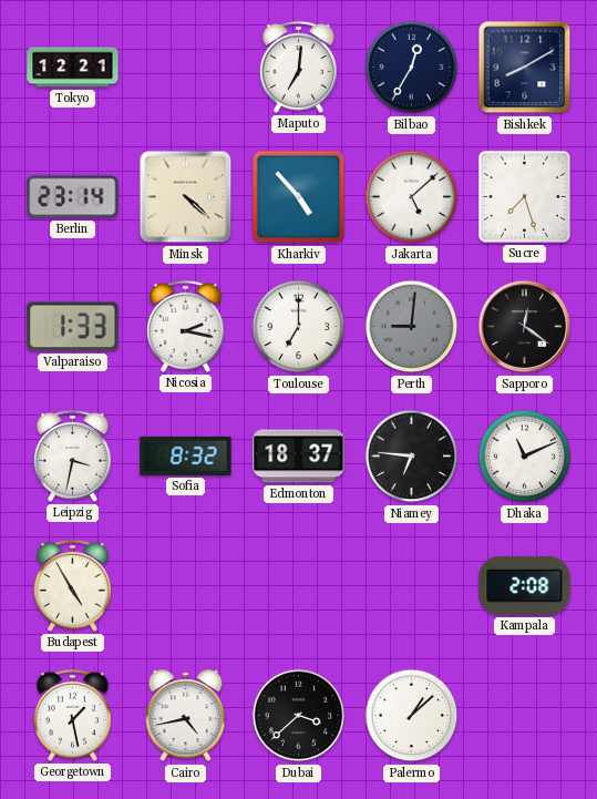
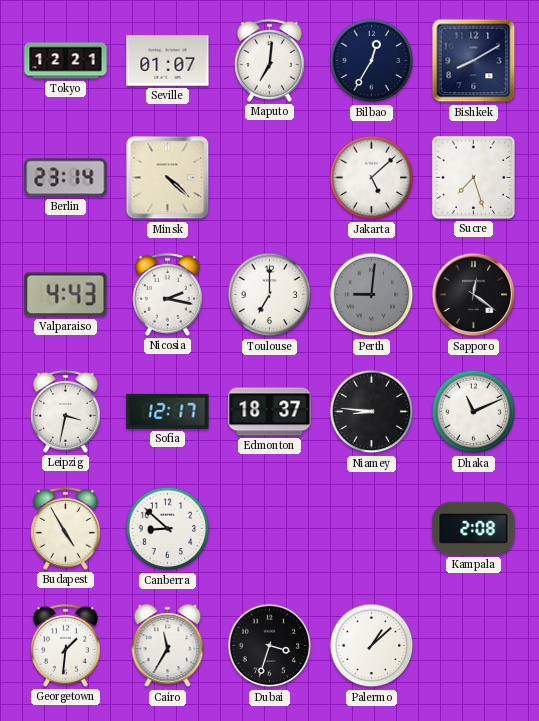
Seville: none -> 01:07
Kharkiv: 4:53 -> none
Valparaiso: 1:33 -> 4:43
Sofia: 8:32 -> 12:17
Niamey: 6:46 -> 8:46
Canberra: none -> 8:52
Georgetown: 1:28 -> 1:31
Cairo: 4:43 -> 11:35
Dubai: 3:38 -> 3:33
